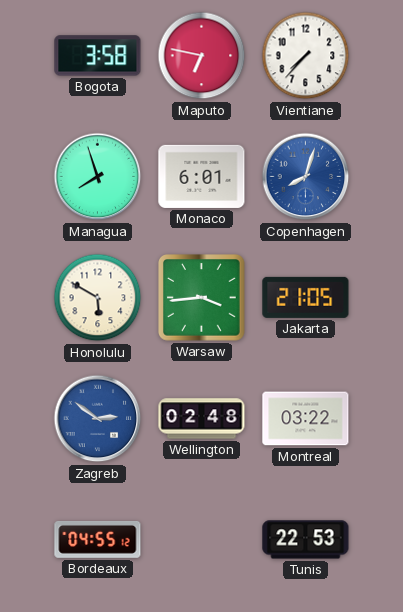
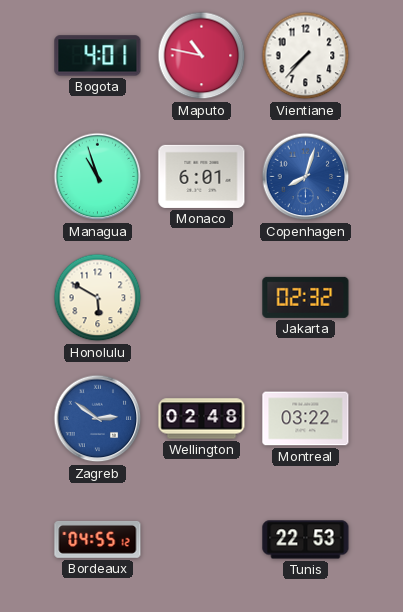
Bogota: 3:58 -> 4:01
Maputo: 6:47 -> 10:47
Managua: 7:57 -> 10:57
Warsaw: 3:44 -> none
Jakarta: 21:05 -> 02:32
